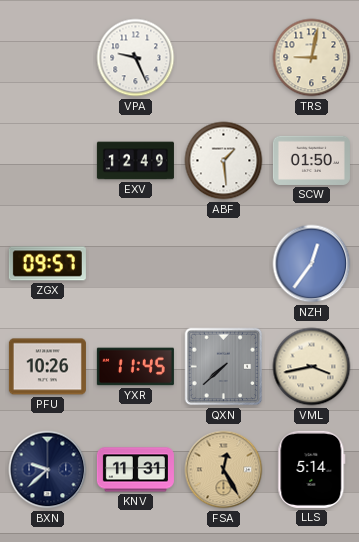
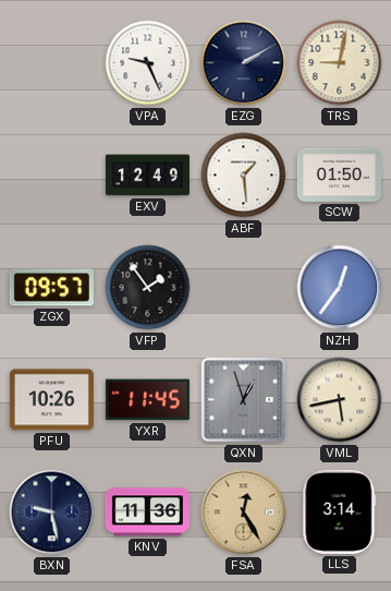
EZG: none -> 2:10
VFP: none -> 1:54
QXN: 7:38 -> 12:57
VML: 3:43 -> 5:43
BXN: 9:38 -> 9:28
KNV: 11:31 -> 11:36
LLS: 5:14 -> 3:14
